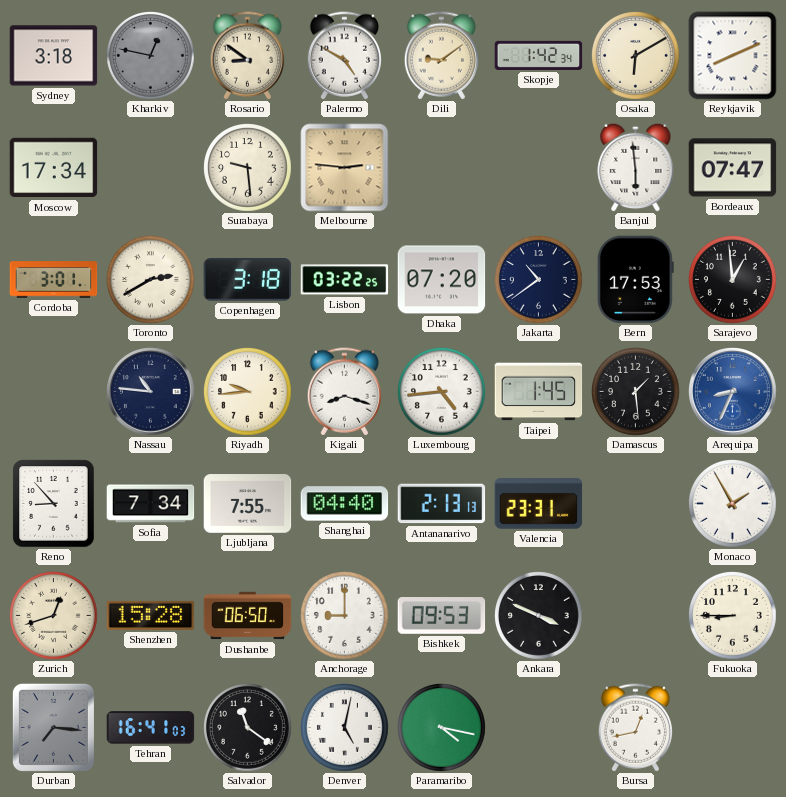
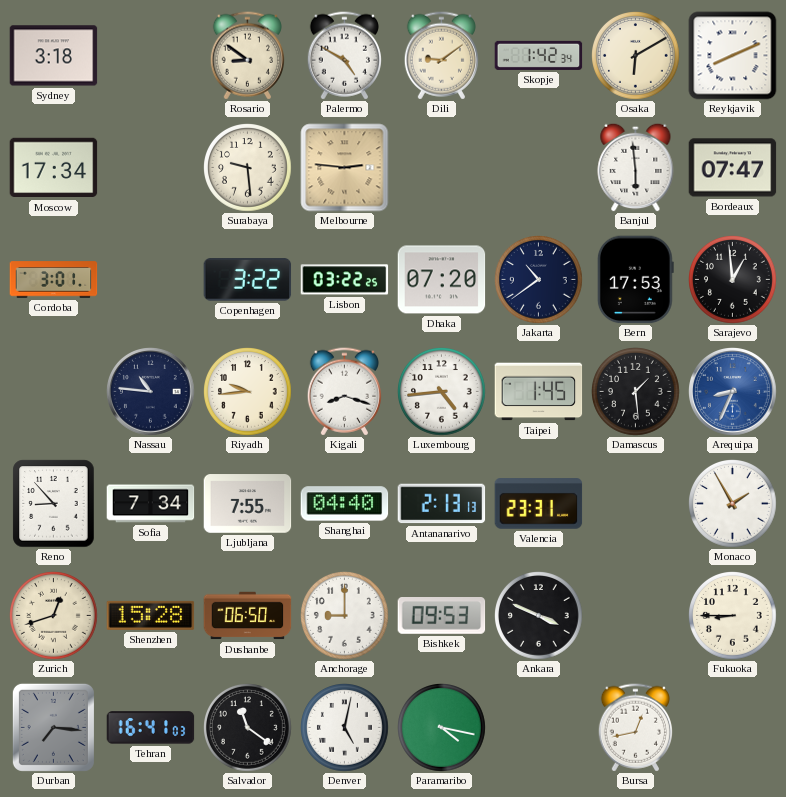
Kharkiv: 12:47 -> none
Toronto: 2:40 -> none
Copenhagen: 3:18 -> 3:22
